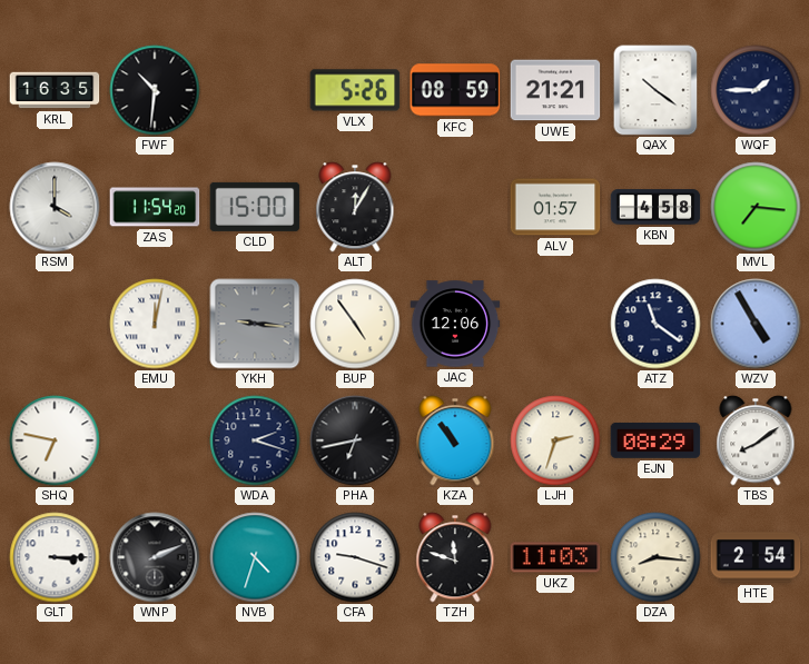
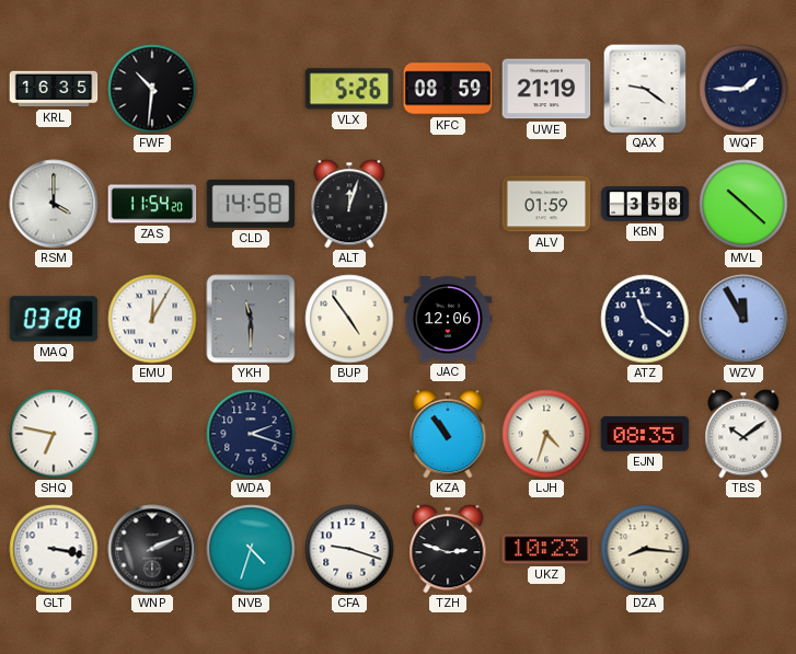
UWE: 21:21 -> 21:19
QAX: 10:21 -> 9:21
CLD: 15:00 -> 14:58
ALT: 12:05 -> 12:03
ALV: 01:57 -> 01:59
KBN: 4:58 -> 3:58
MVL: 7:16 -> 10:22
MAQ: none -> 03:28
EMU: 12:02 -> 12:05
YKH: 9:16 -> 11:30
WZV: 4:55 -> 11:55
PHA: 6:43 -> none
LJH: 2:33 -> 4:33
EJN: 08:29 -> 08:35
TBS: 8:09 -> 10:09
GLT: 3:15 -> 3:17
TZH: 11:48 -> 2:48
UKZ: 11:03 -> 10:23
HTE: 2:54 -> none
